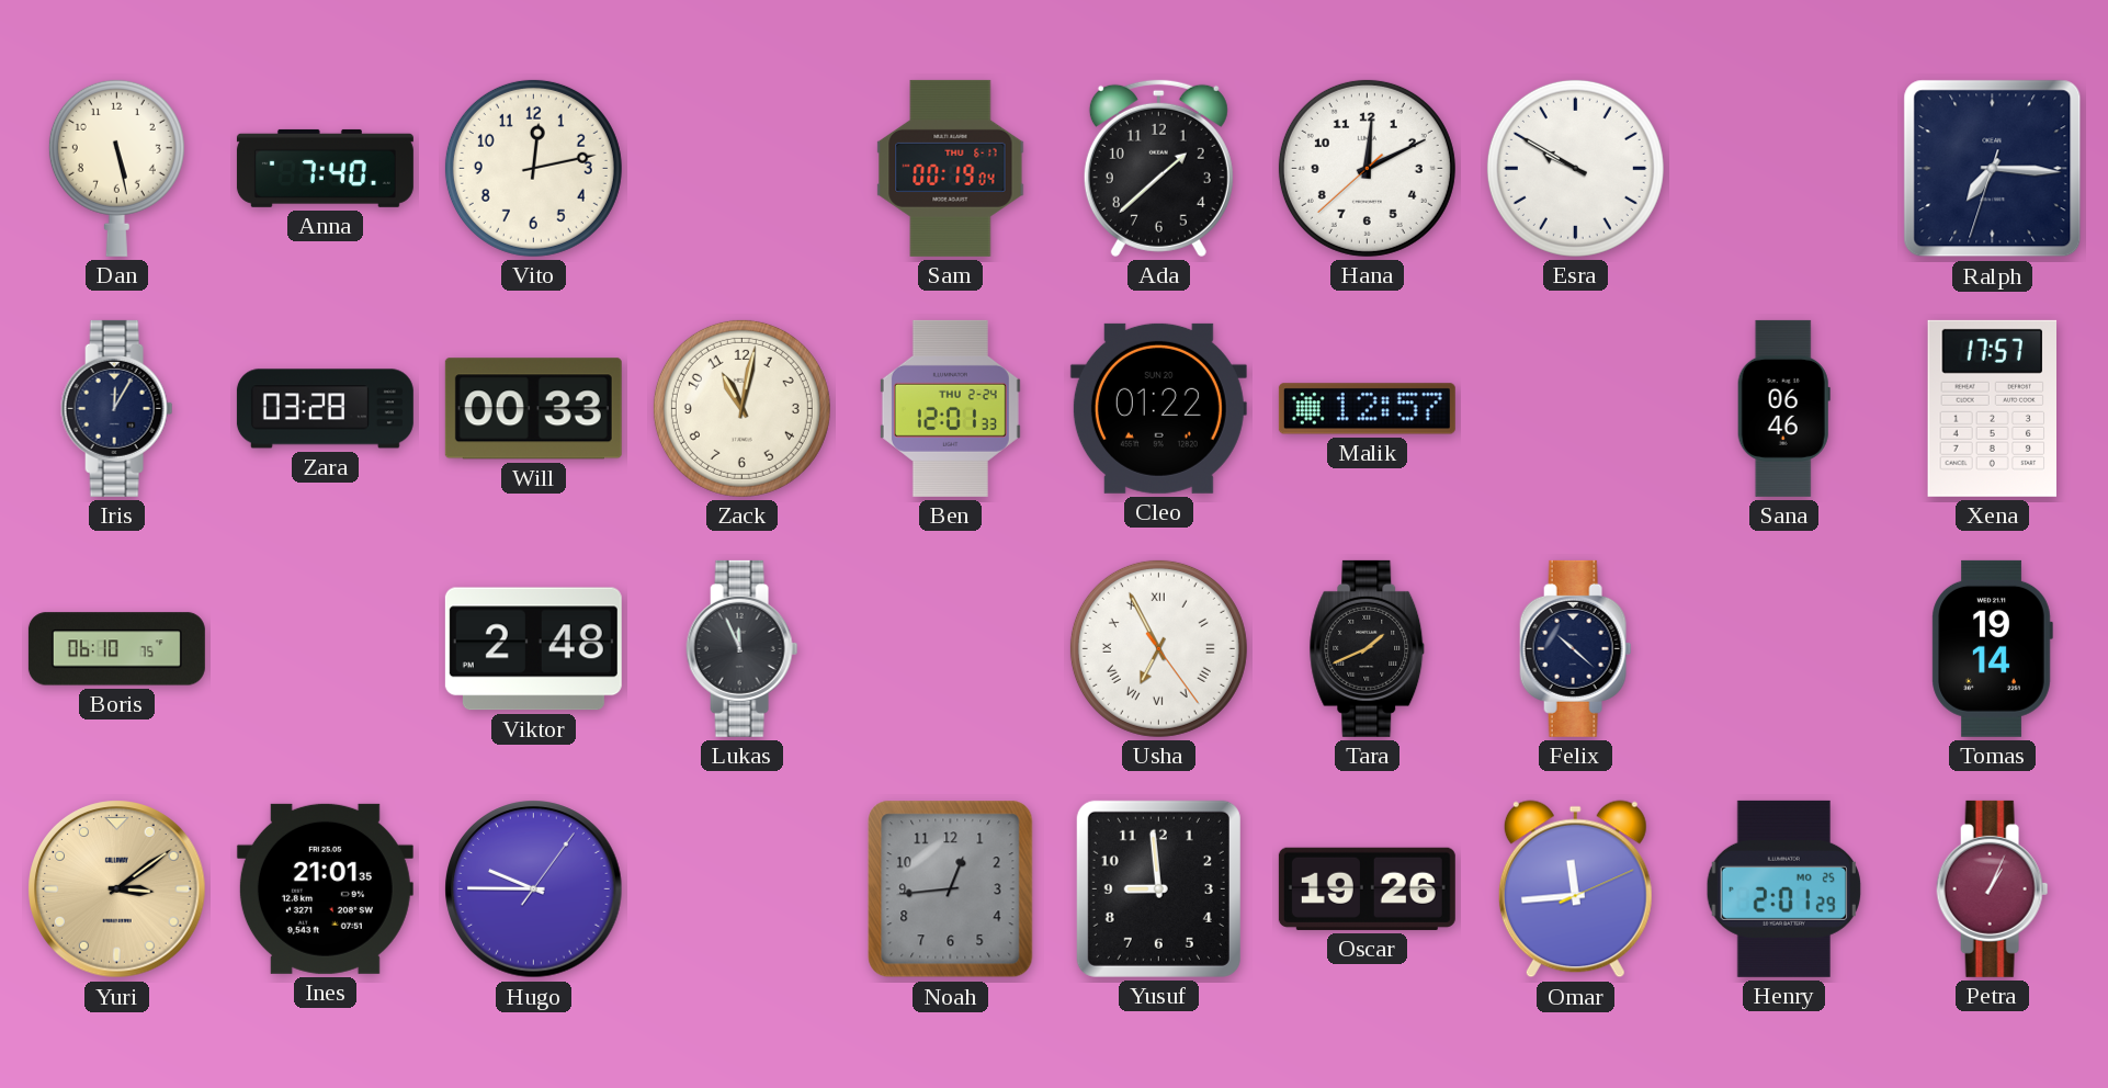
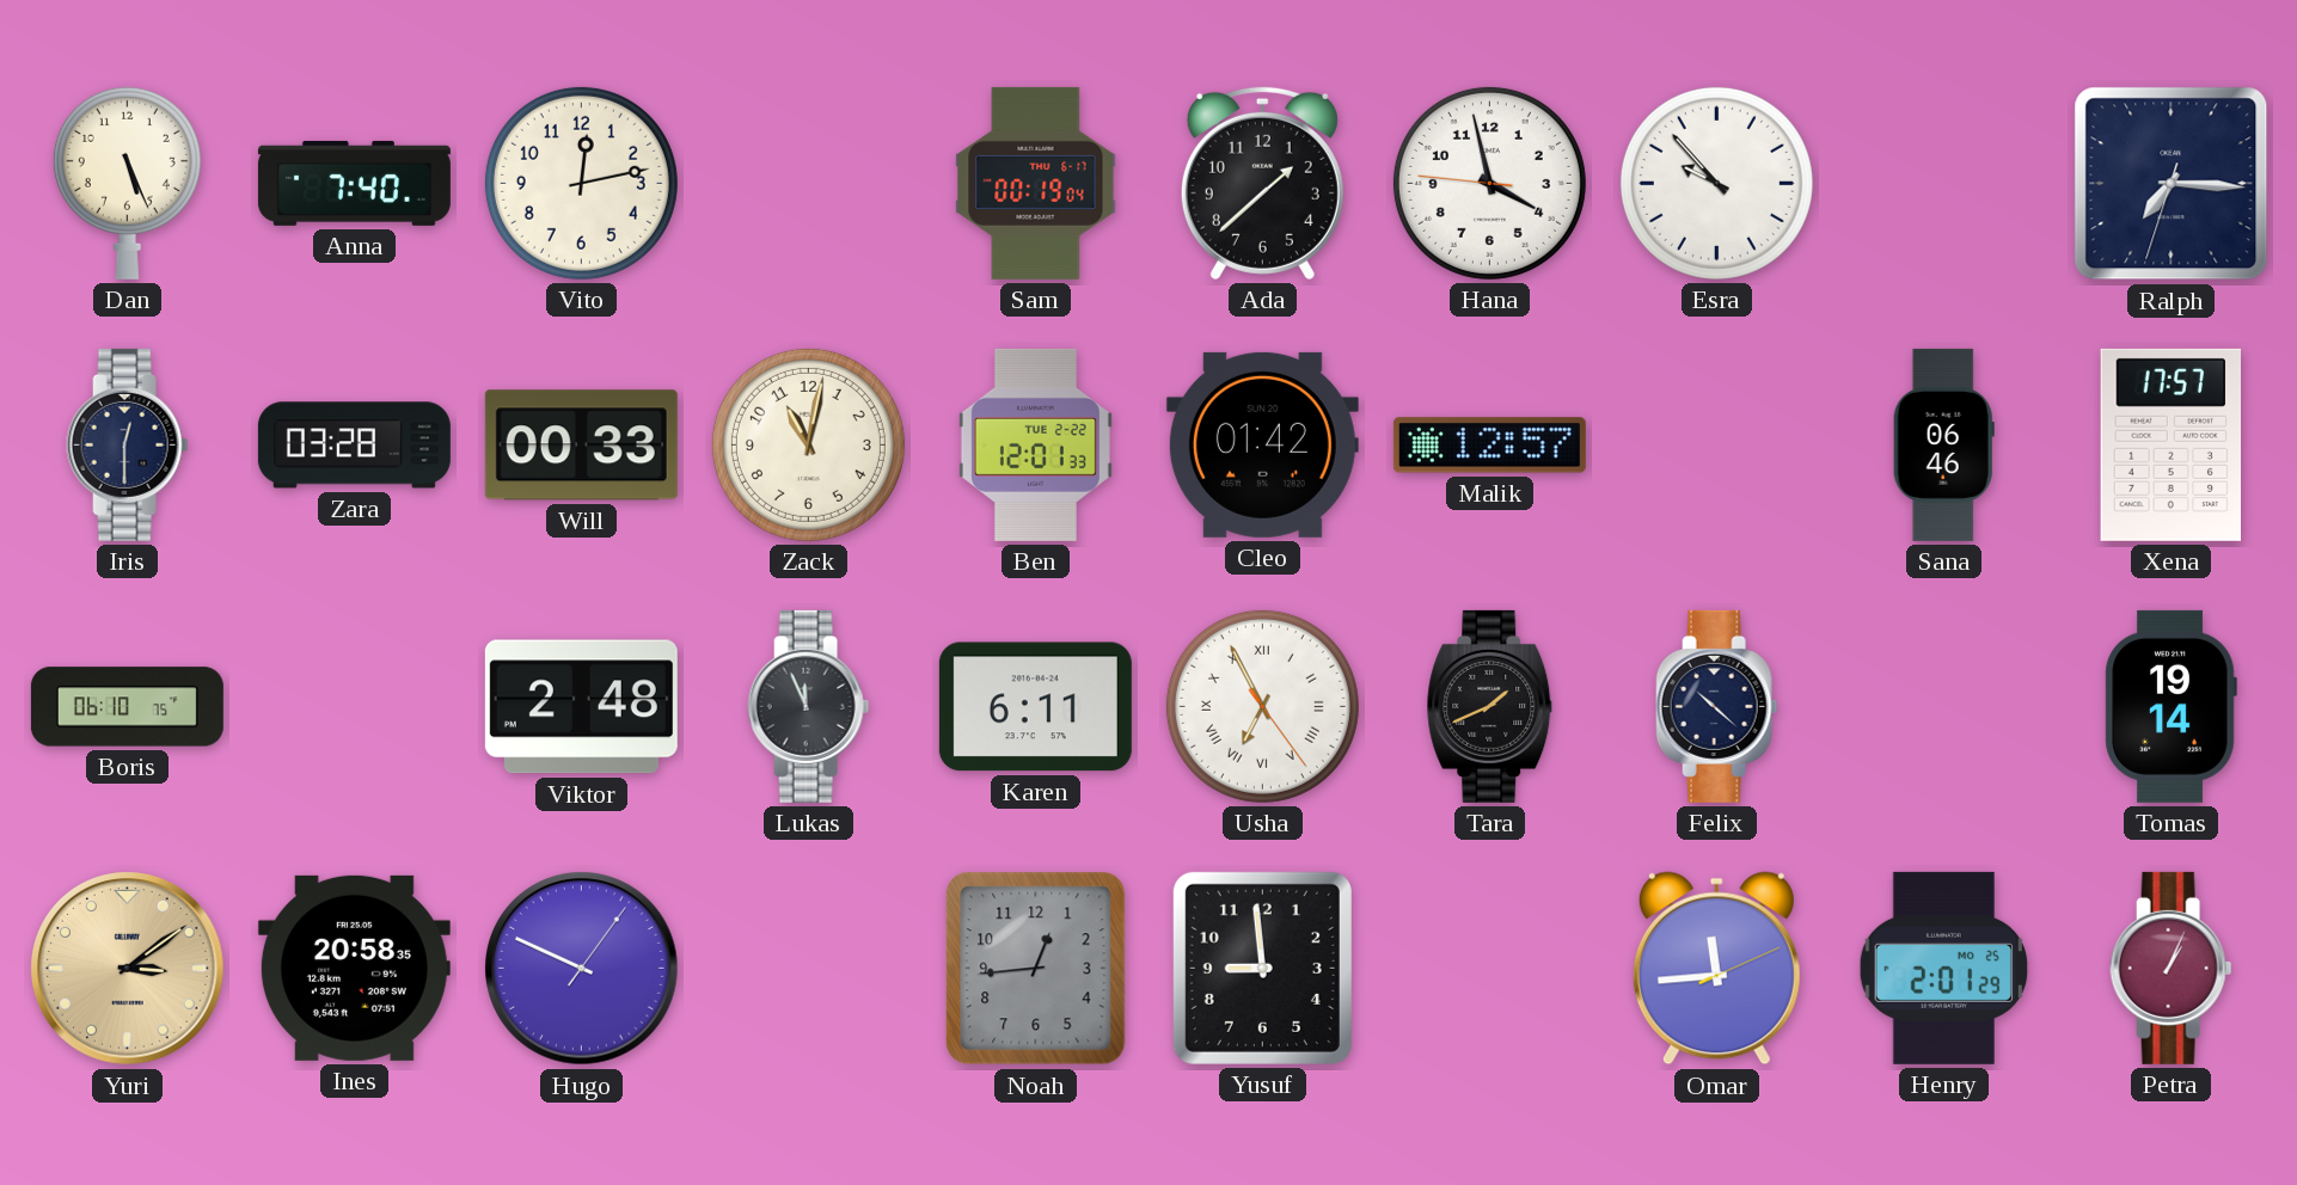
Dan: 5:28 -> 5:26
Hana: 12:10 -> 3:57
Esra: 9:50 -> 9:53
Iris: 12:05 -> 12:30
Ben date: THU 2-24 -> TUE 2-22
Cleo: 01:22 -> 01:42
Karen: none -> 6:11
Ines: 21:01 -> 20:58
Hugo: 9:45 -> 9:49
Oscar: 19:26 -> none
